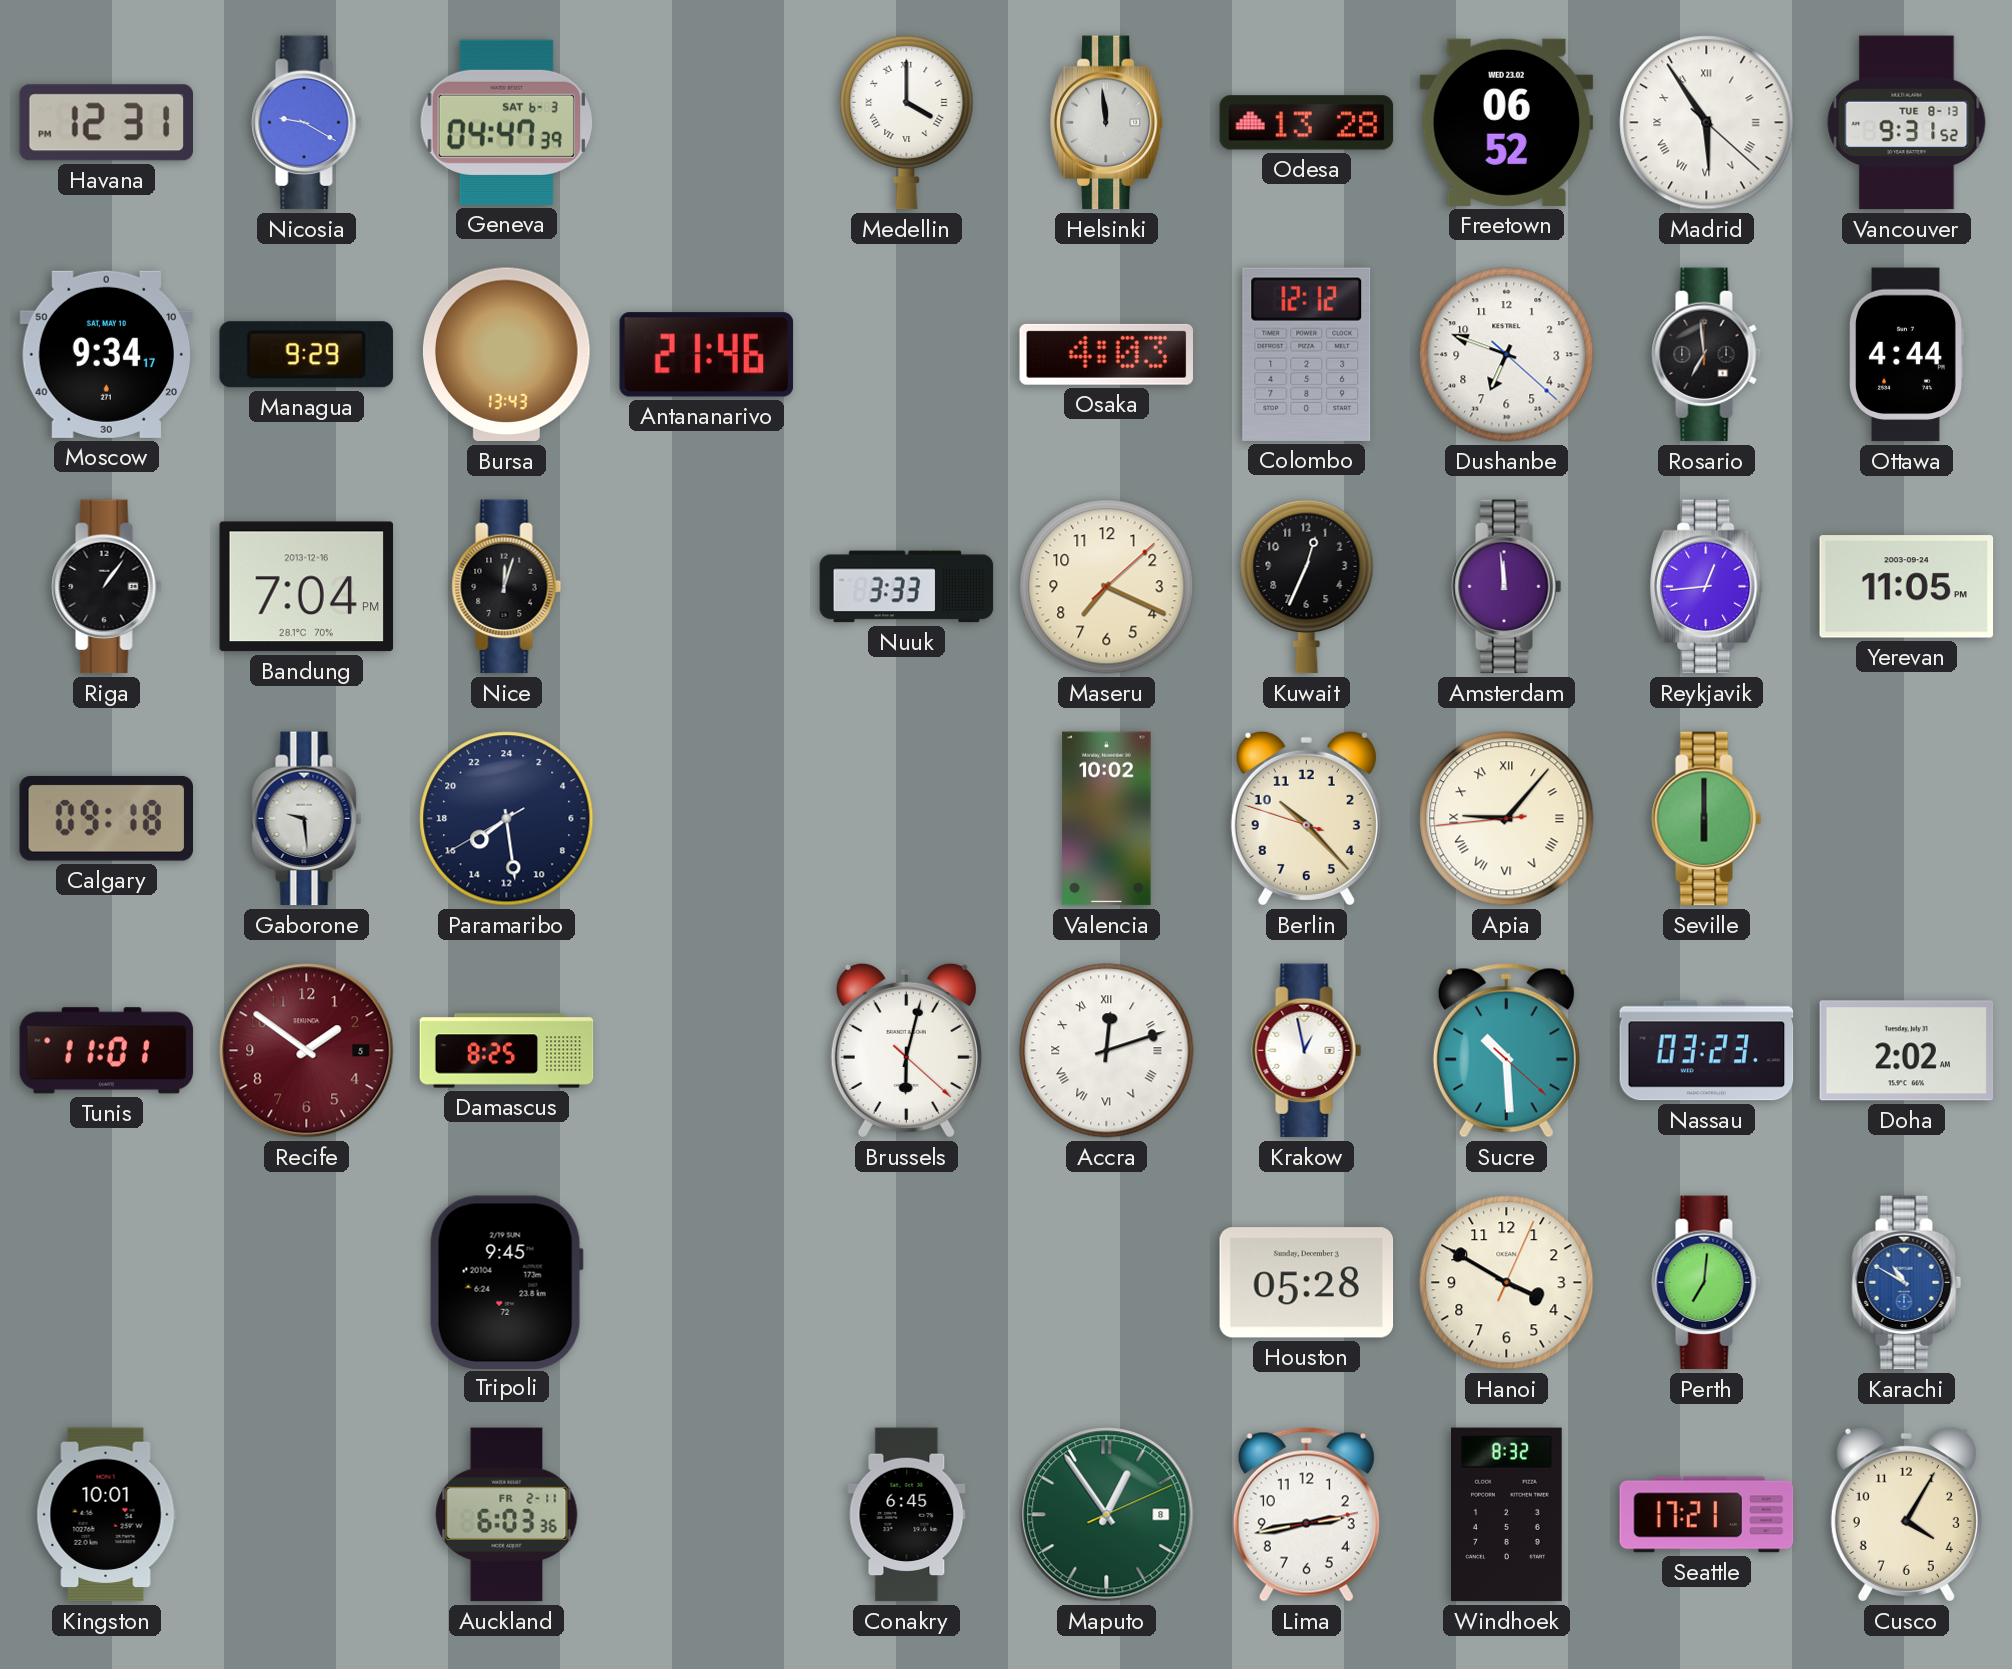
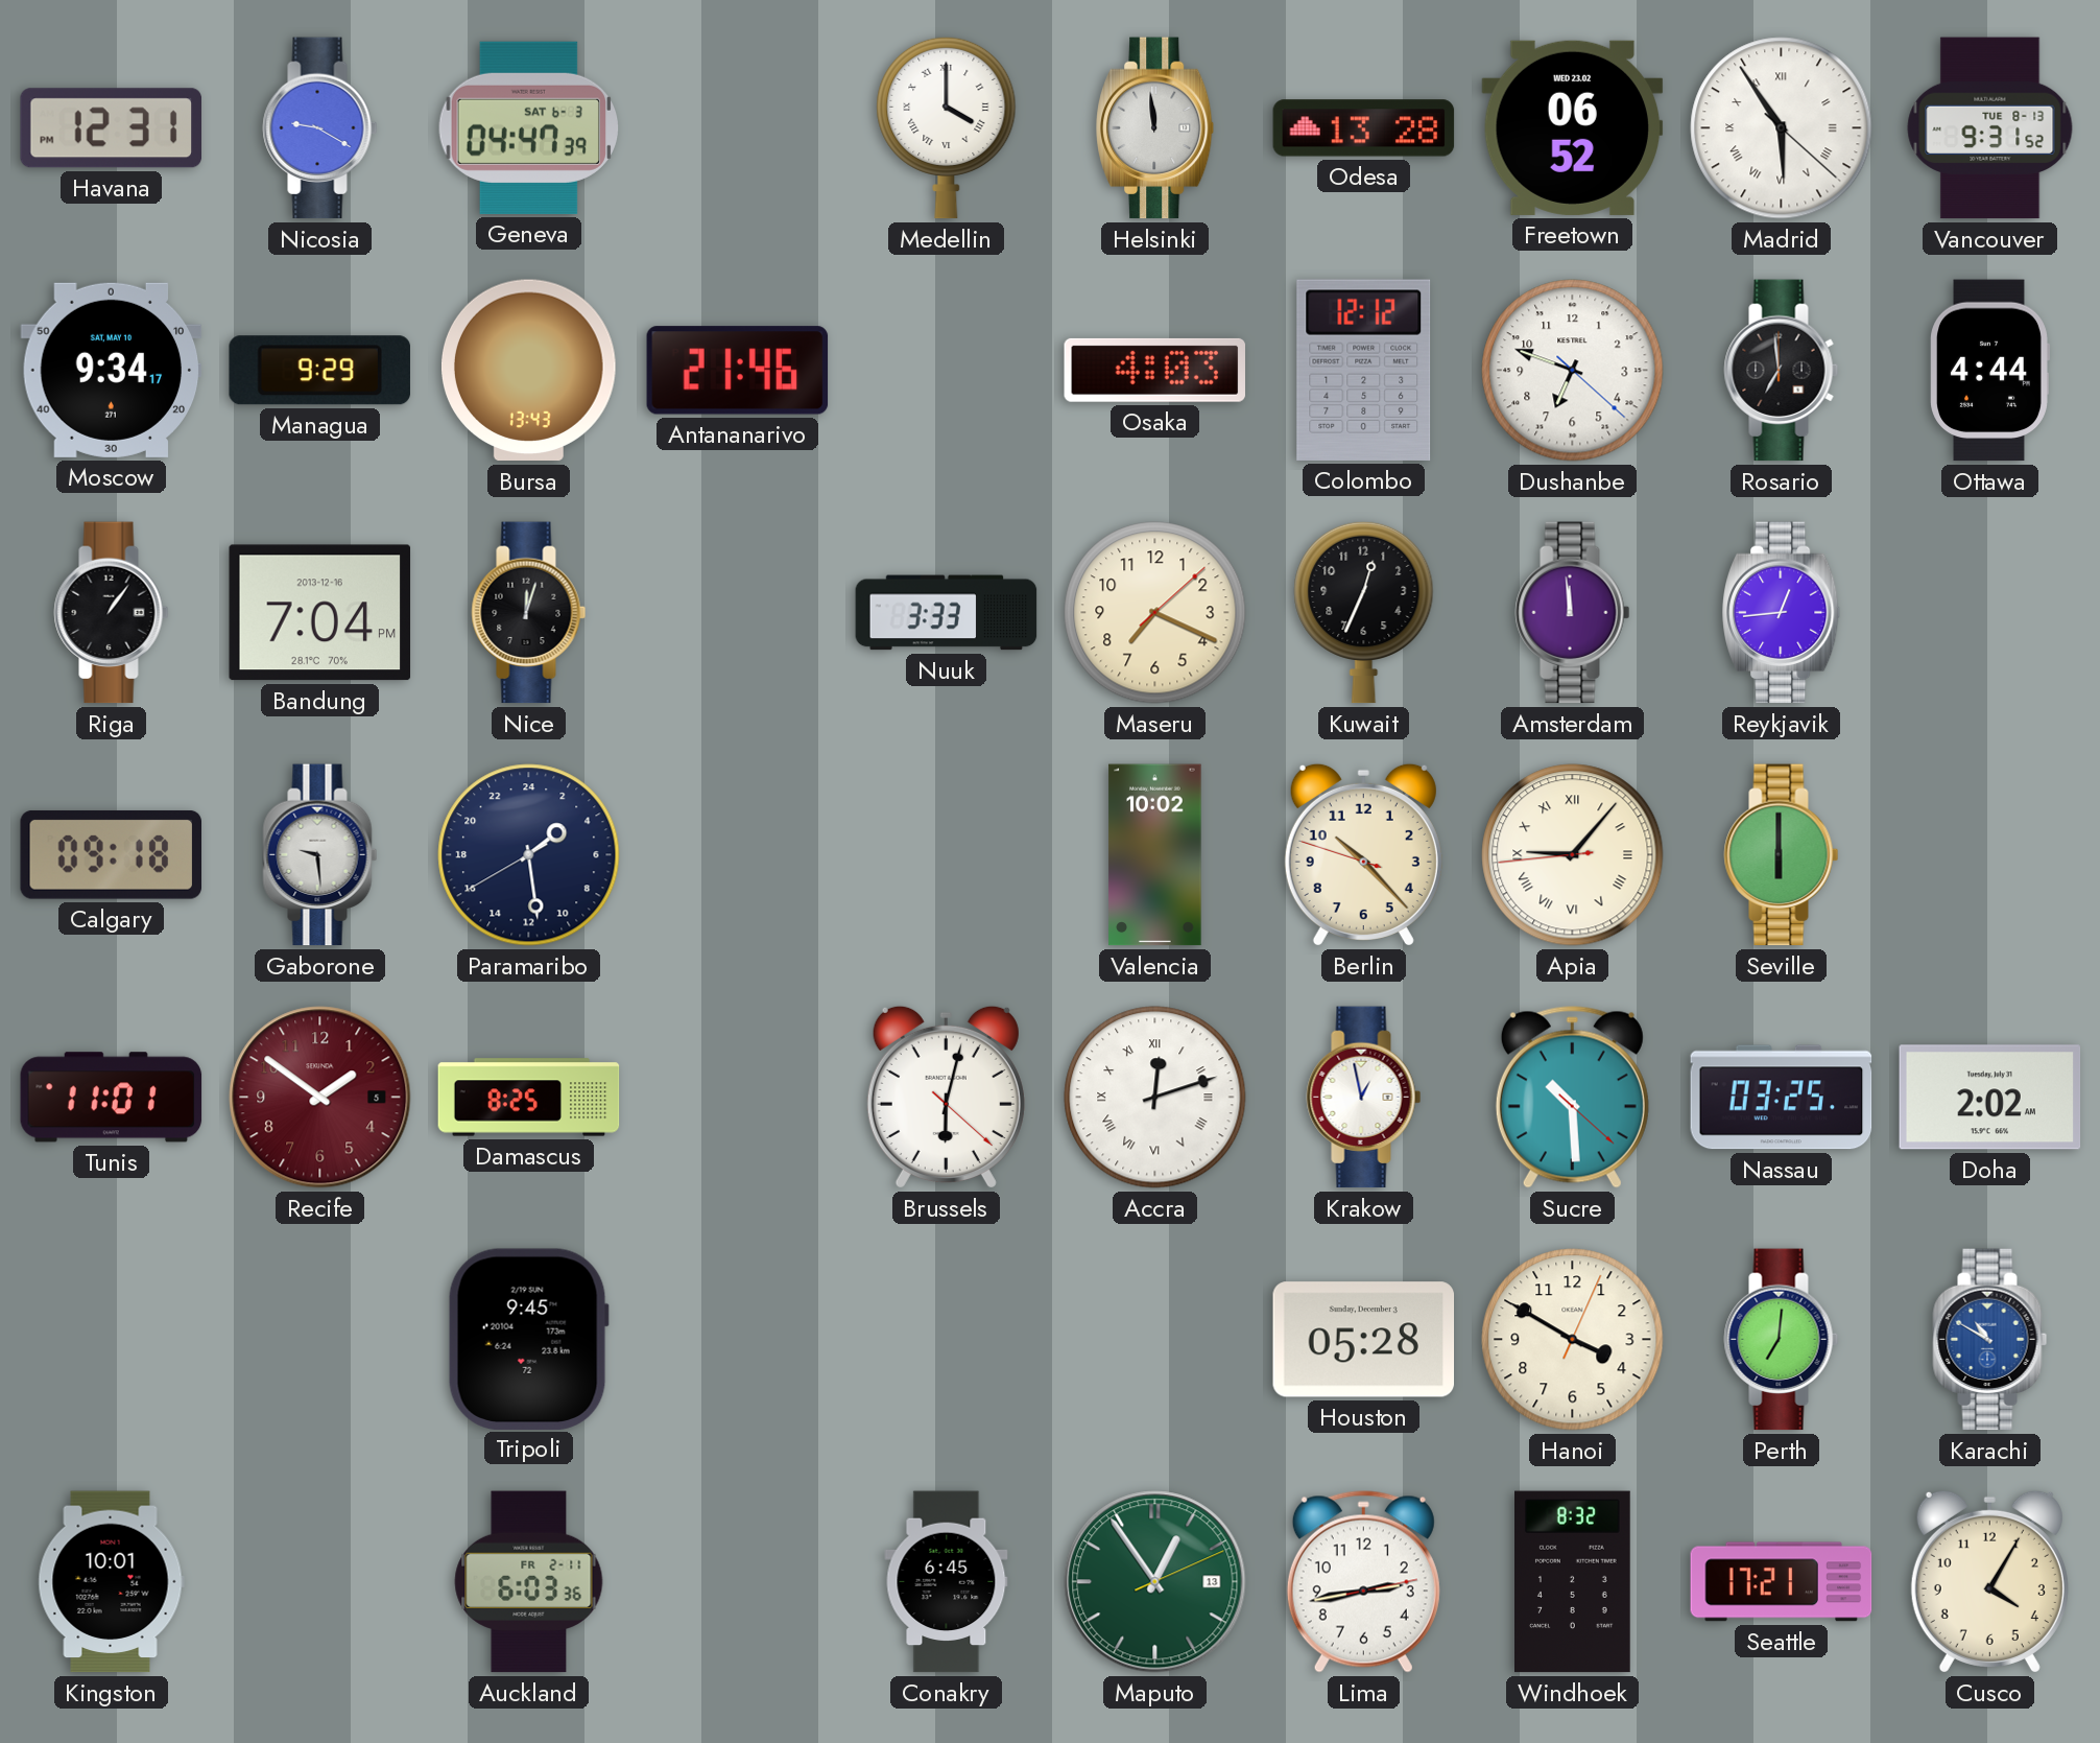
Yerevan: 11:05 -> none
Paramaribo: 15:28 -> 3:28
Nassau: 03:23 -> 03:25
Maputo date: 8 -> 13
